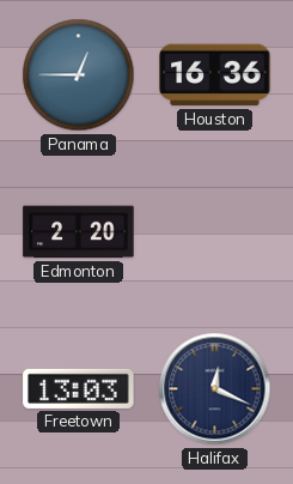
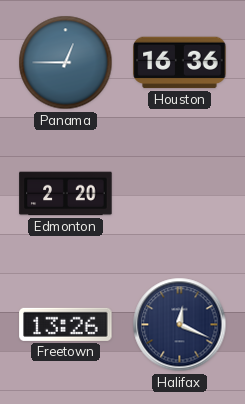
Freetown: 13:03 -> 13:26
